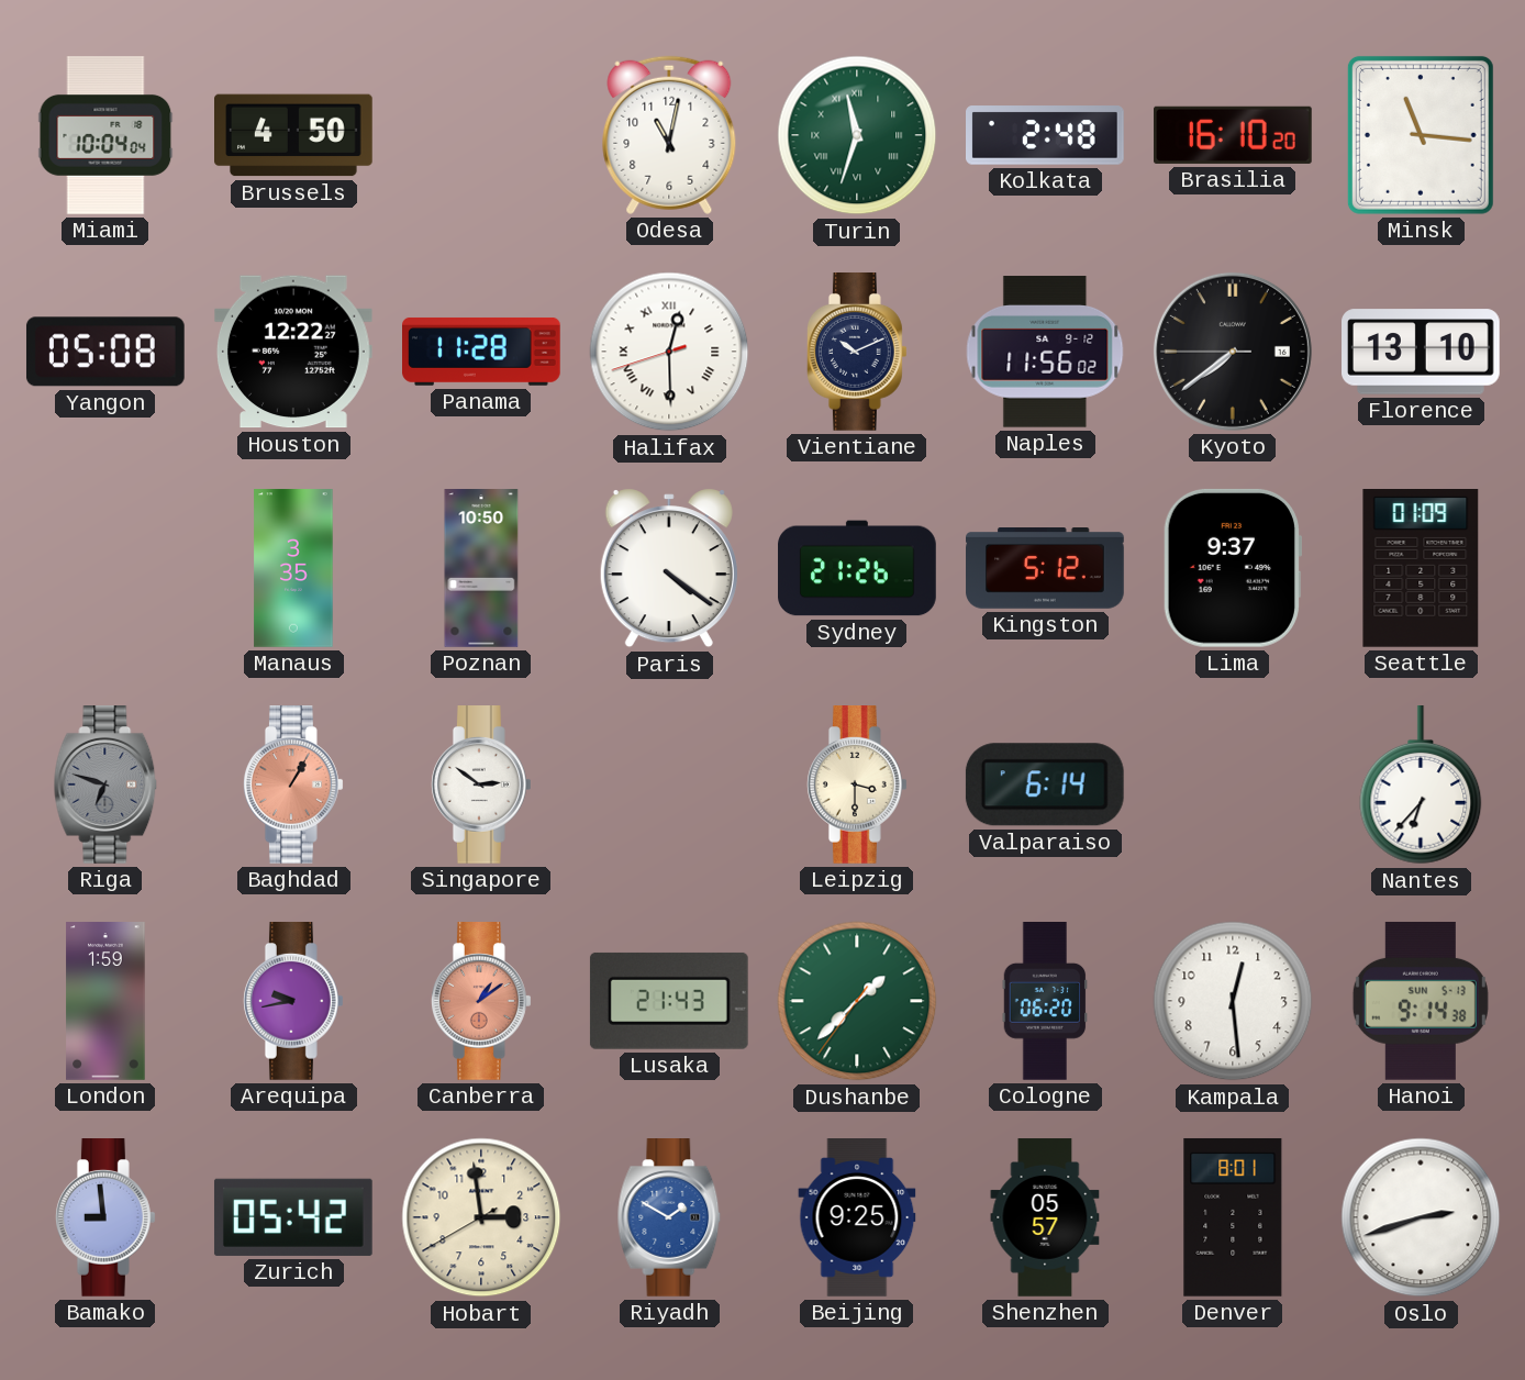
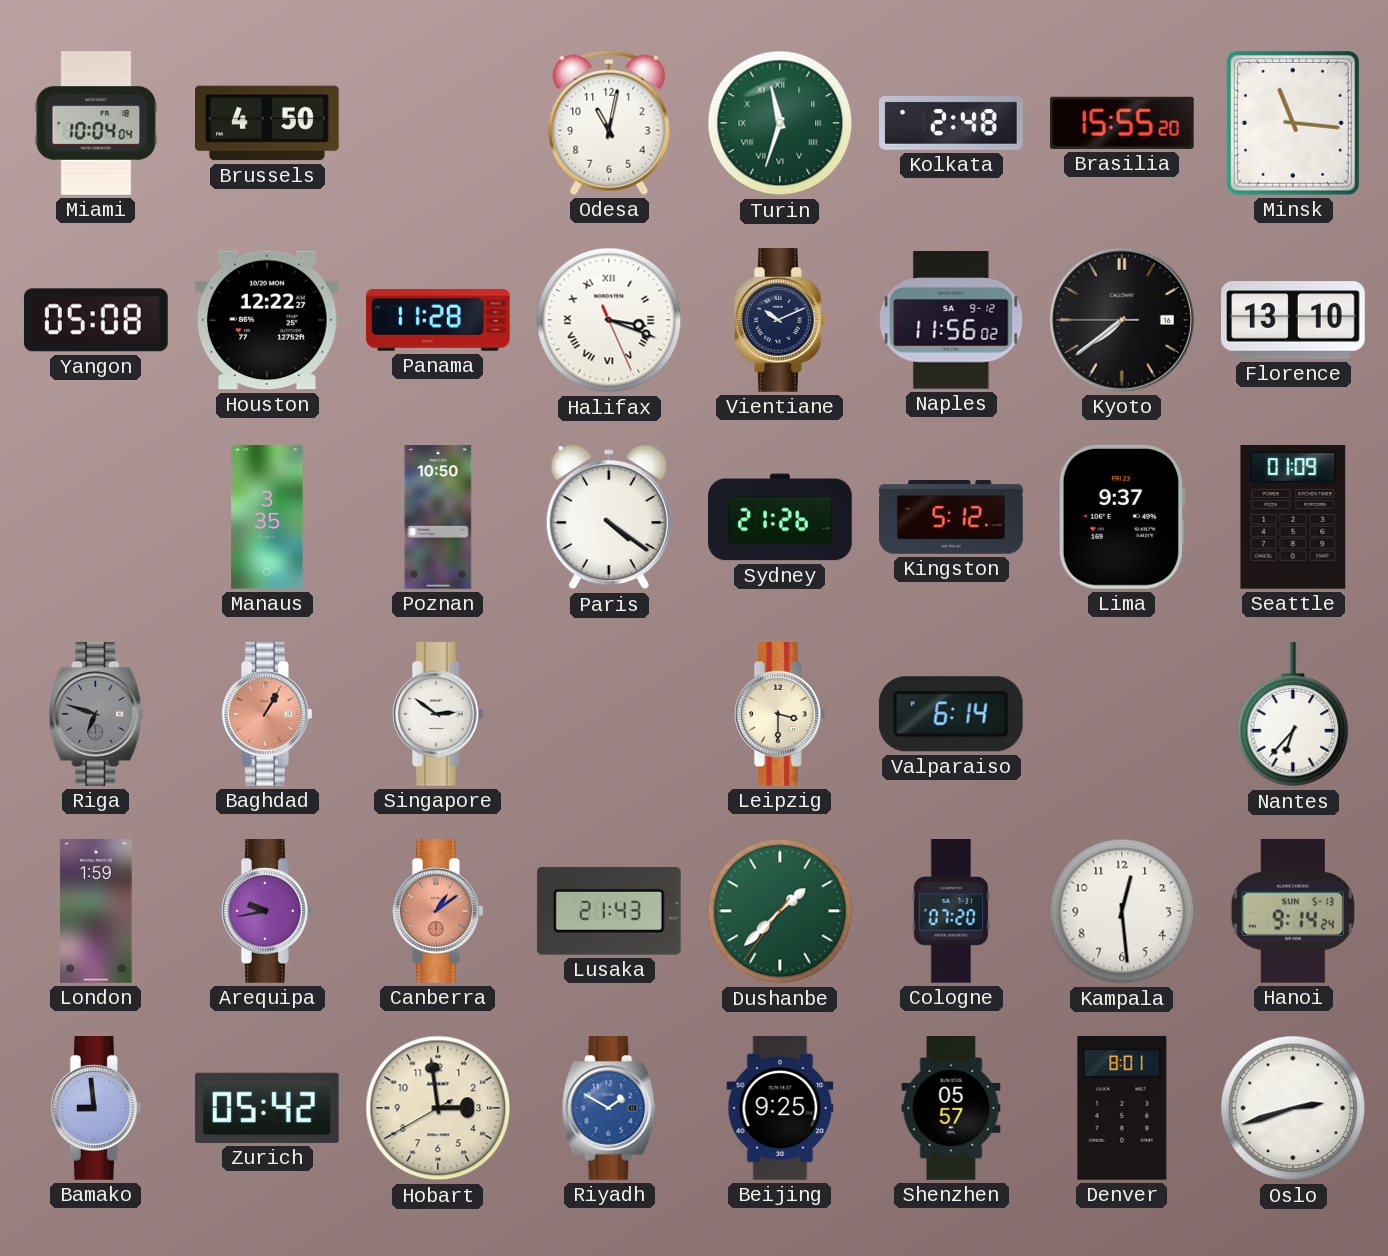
Brasilia: 16:10 -> 15:55
Halifax: 12:29 -> 3:18
Cologne: 06:20 -> 07:20
Hanoi: 9:14:38 -> 9:14:24
